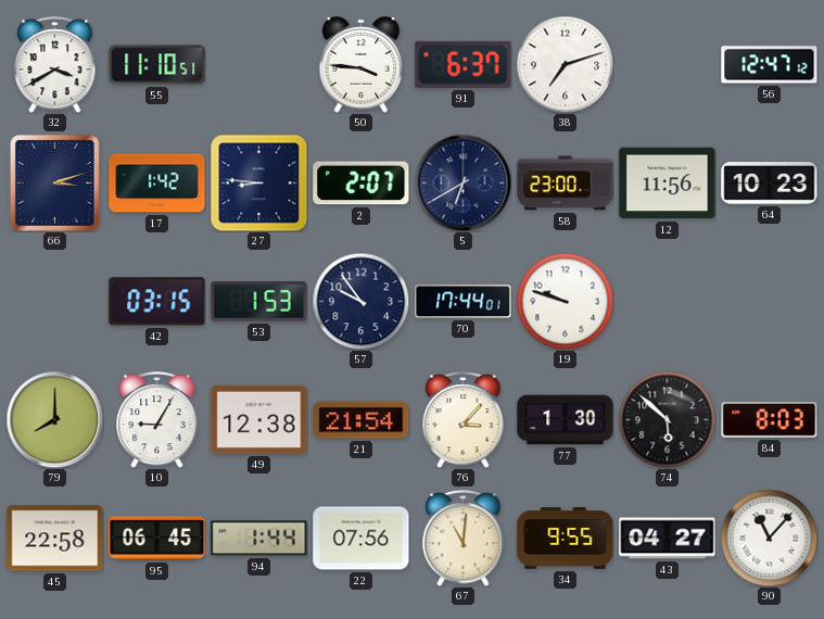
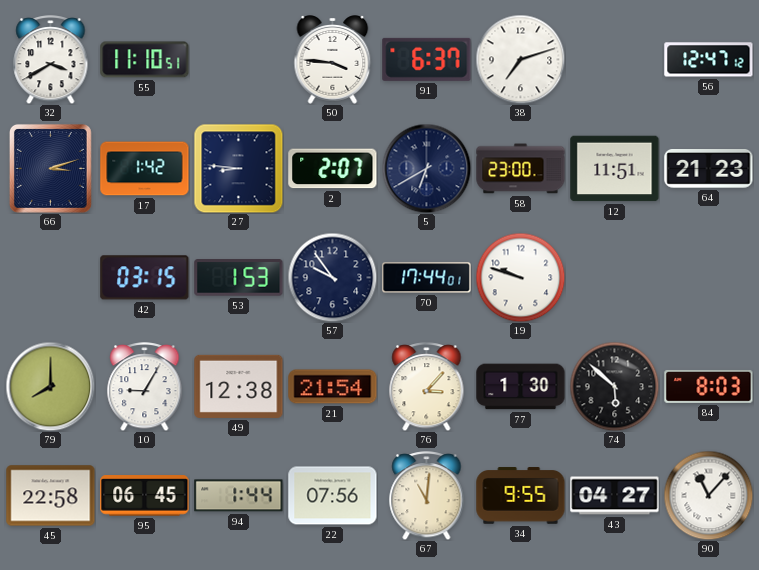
12: 11:56 -> 11:51
64: 10:23 -> 21:23
